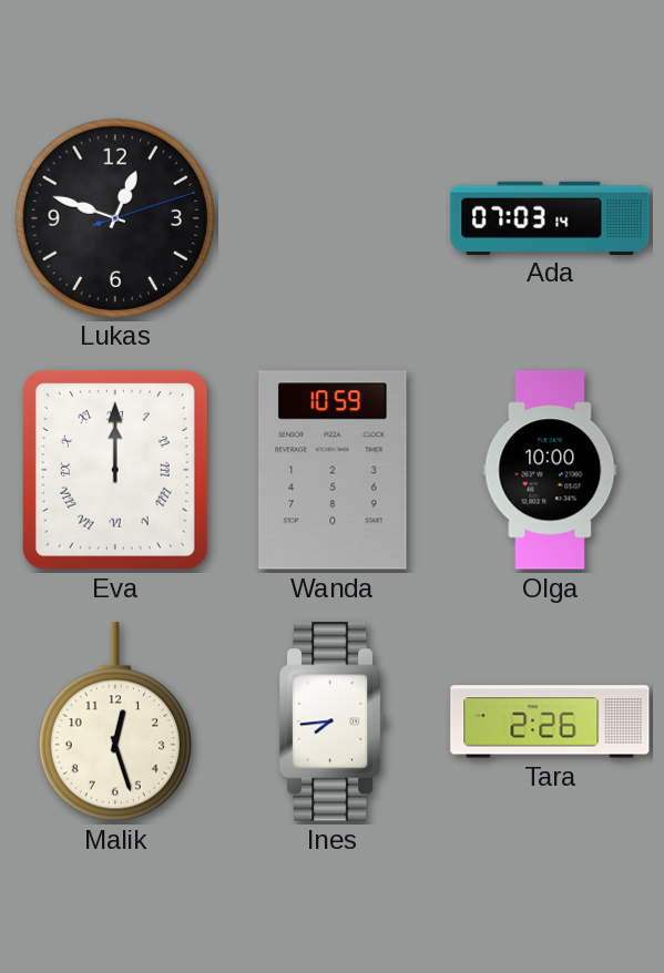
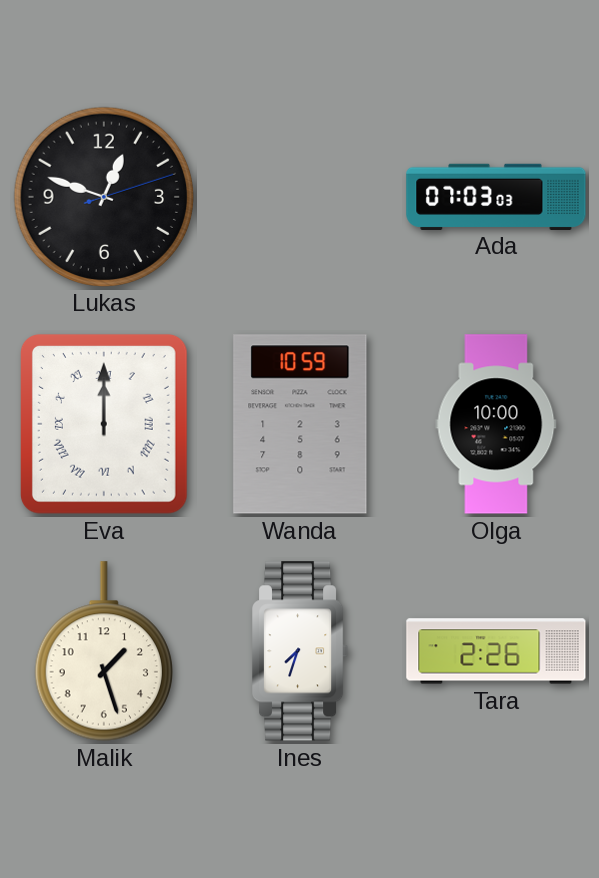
Ada: 07:03:14 -> 07:03:03
Malik: 12:27 -> 1:27
Ines: 7:44 -> 7:33
